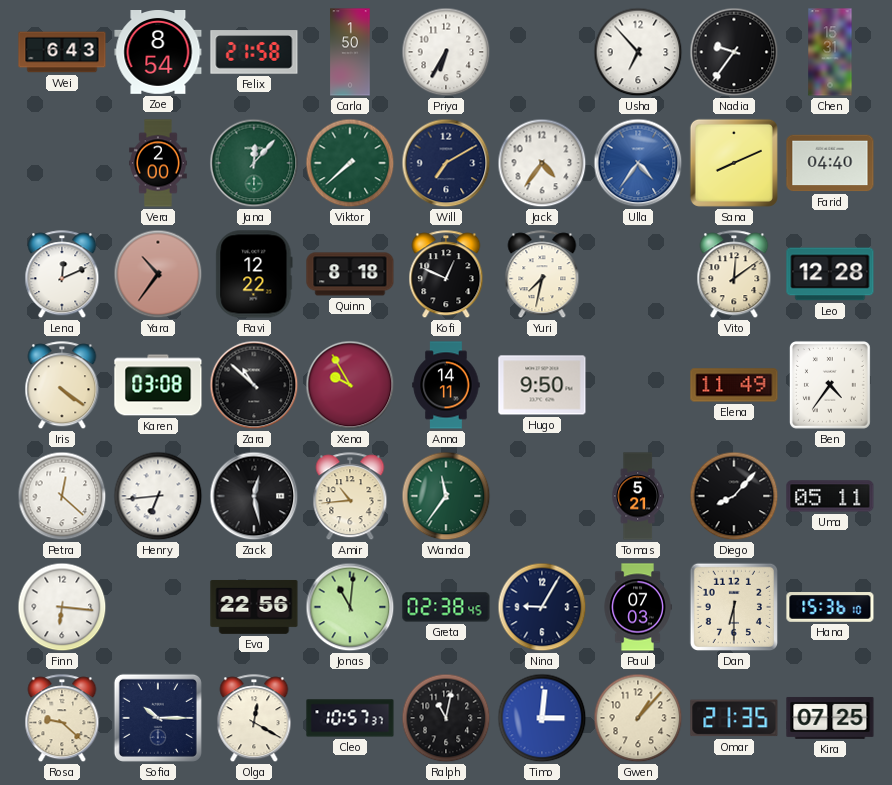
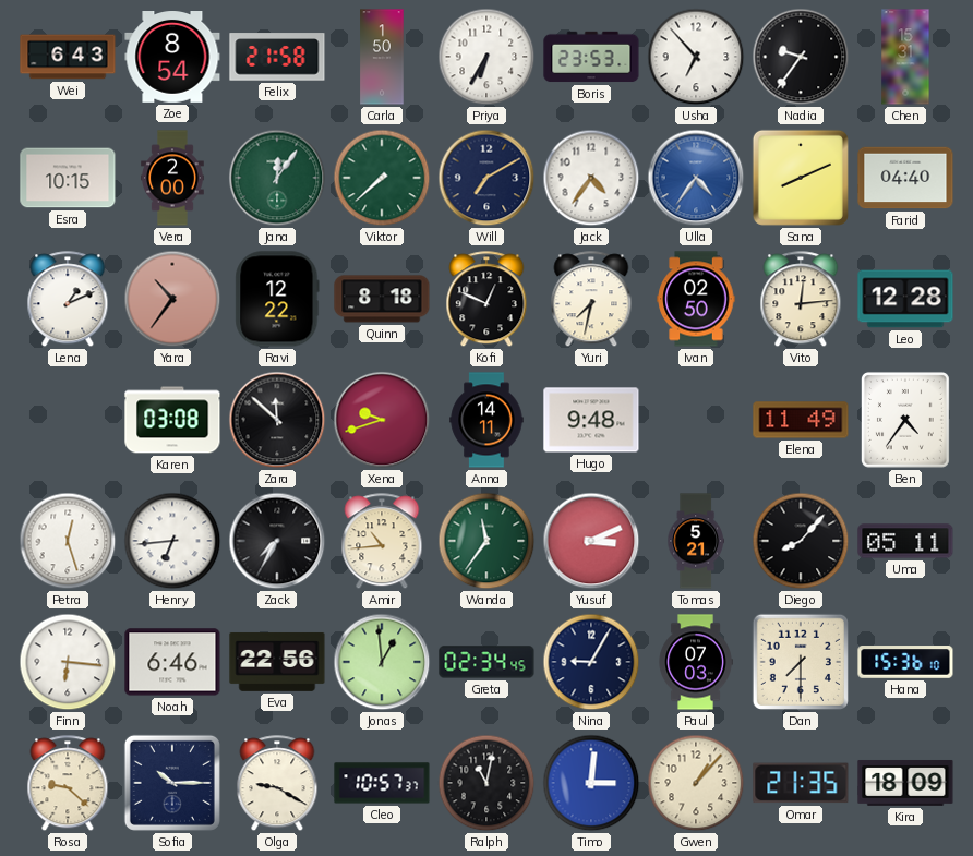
Boris: none -> 23:53
Esra: none -> 10:15
Jana: 12:07 -> 12:06
Lena: 12:11 -> 1:11
Ivan: none -> 02:50
Vito: 12:09 -> 12:14
Iris: 4:21 -> none
Zara: 10:52 -> 11:52
Xena: 9:55 -> 9:42
Hugo: 9:50 -> 9:48
Petra: 12:22 -> 12:27
Zack: 12:28 -> 7:35
Yusuf: none -> 3:11
Noah: none -> 6:46
Jonas: 11:01 -> 12:59
Greta: 02:38 -> 02:34
Dan: 6:30 -> 7:30
Olga: 12:20 -> 9:20
Kira: 07:25 -> 18:09
